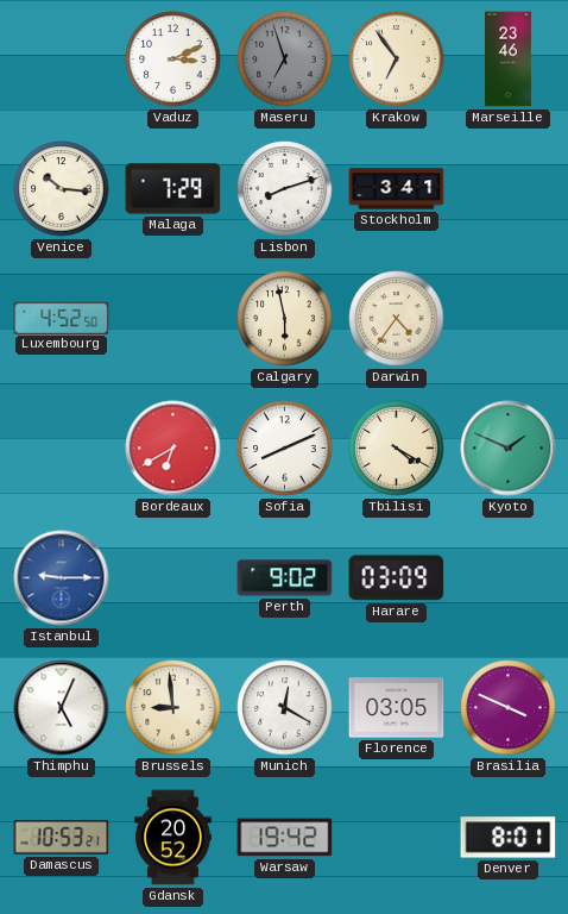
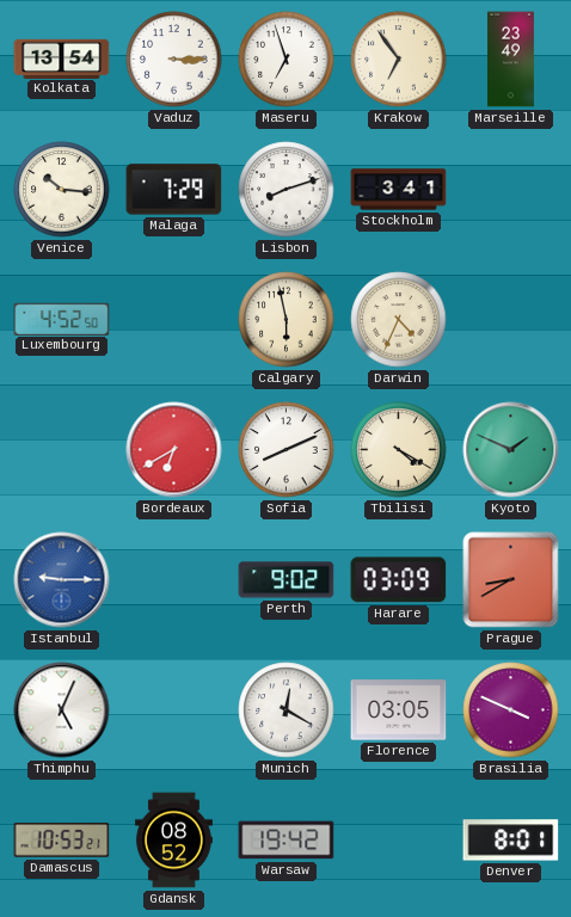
Kolkata: none -> 13:54
Vaduz: 3:11 -> 3:15
Maseru dial: grey -> white
Marseille: 23:46 -> 23:49
Darwin: 4:36 -> 4:34
Prague: none -> 8:40
Brussels: 8:59 -> none
Gdansk: 20:52 -> 08:52
